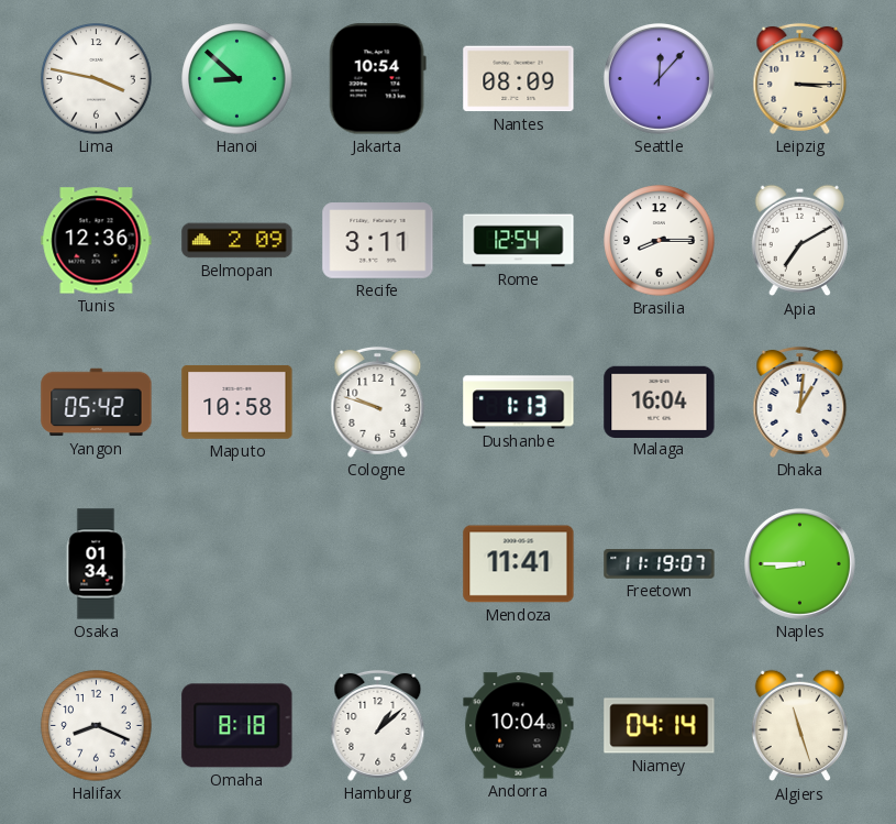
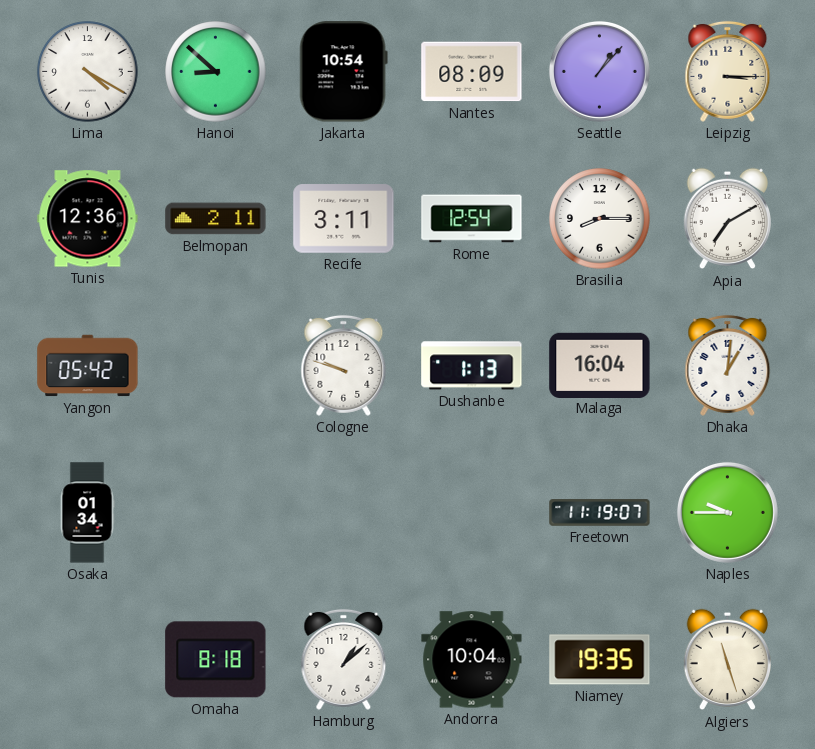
Lima: 3:47 -> 4:20
Seattle: 12:07 -> 1:07
Belmopan: 2:09 -> 2:11
Maputo: 10:58 -> none
Mendoza: 11:41 -> none
Naples: 8:45 -> 9:45
Halifax: 8:19 -> none
Niamey: 04:14 -> 19:35
